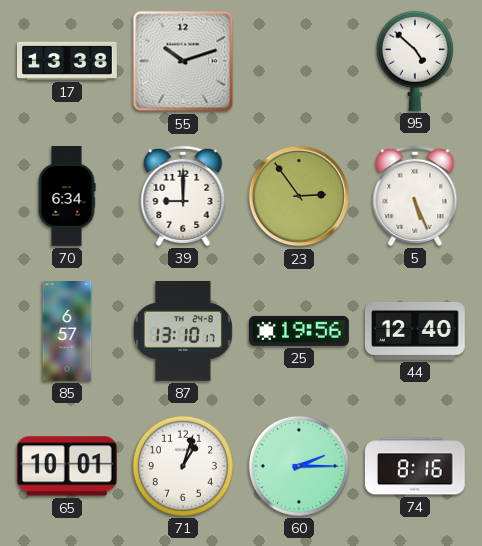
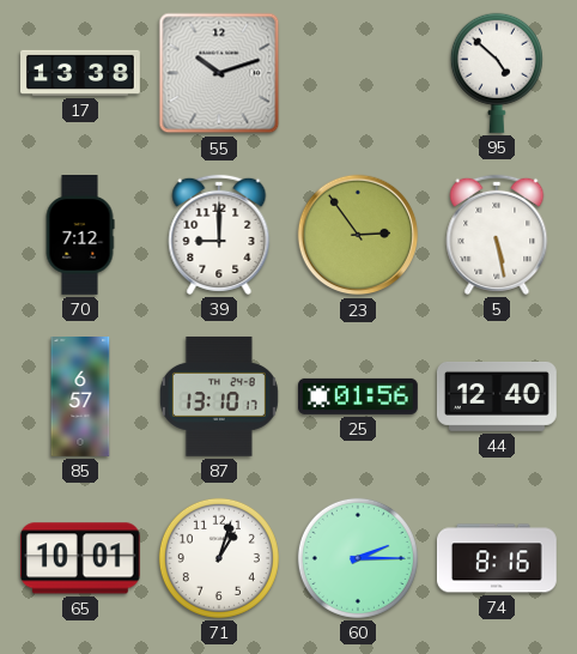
70: 6:34 -> 7:12
5: 5:26 -> 5:28
25: 19:56 -> 01:56
